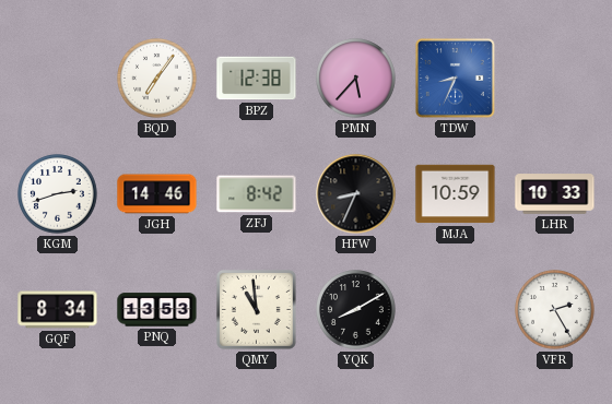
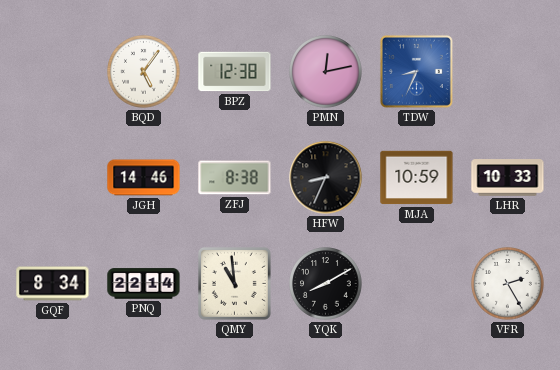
BQD: 7:06 -> 5:06
PMN: 5:37 -> 12:13
KGM: 2:42 -> none
ZFJ: 8:42 -> 8:38
PNQ: 13:53 -> 22:14
